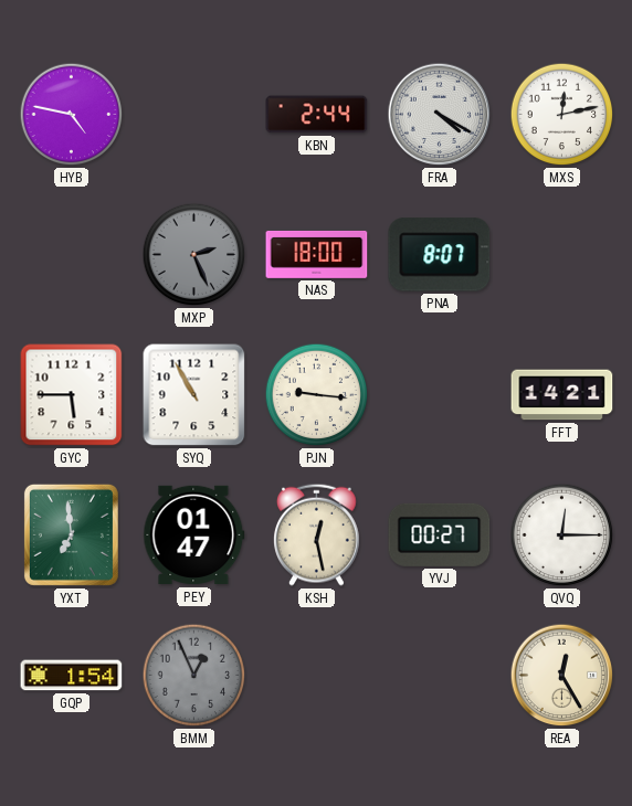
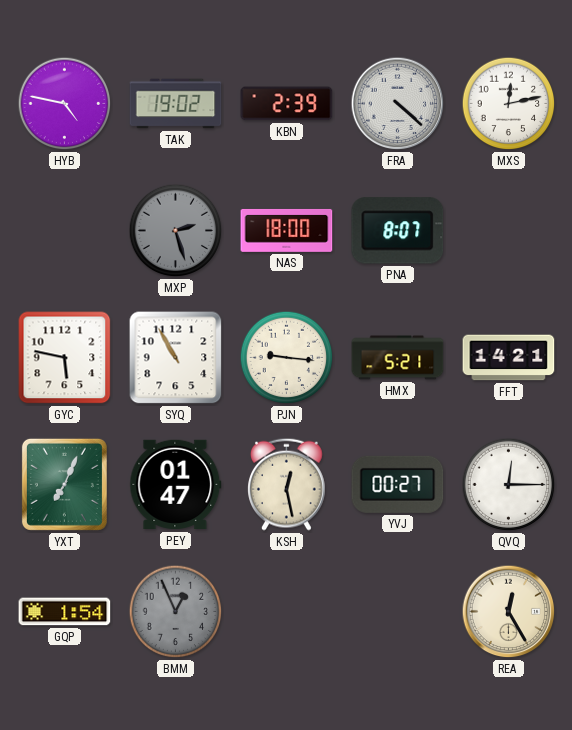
TAK: none -> 19:02
KBN: 2:44 -> 2:39
FRA: 4:20 -> 4:22
MXP: 2:26 -> 2:27
GYC: 5:45 -> 5:47
HMX: none -> 5:21
YXT: 6:59 -> 7:04
